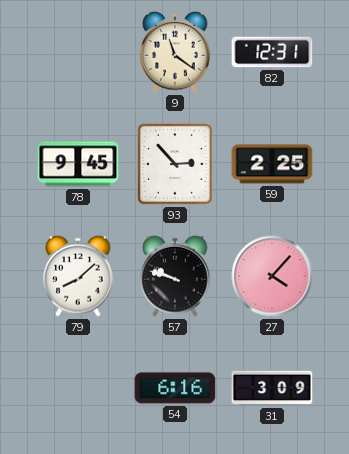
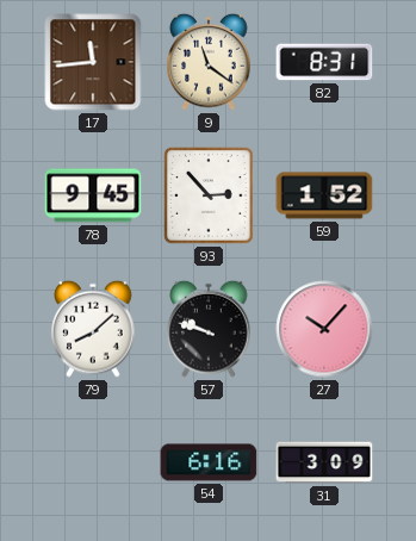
17: none -> 11:44
82: 12:31 -> 8:31
59: 2:25 -> 1:52
27: 4:07 -> 10:07
